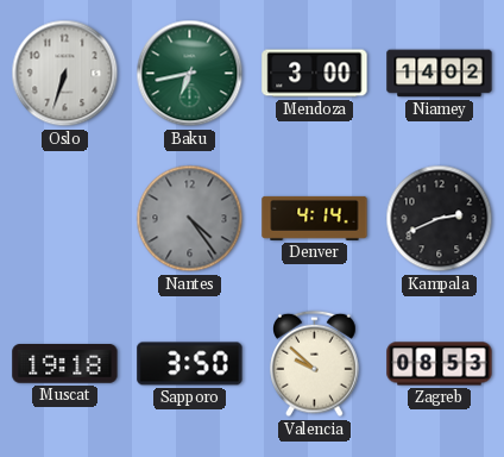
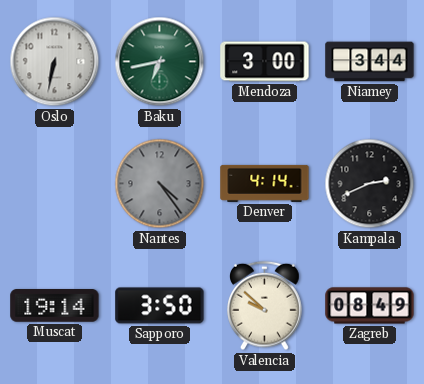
Oslo: 6:33 -> 6:32
Niamey: 14:02 -> 3:44
Muscat: 19:18 -> 19:14
Zagreb: 08:53 -> 08:49
